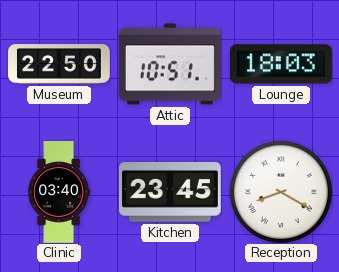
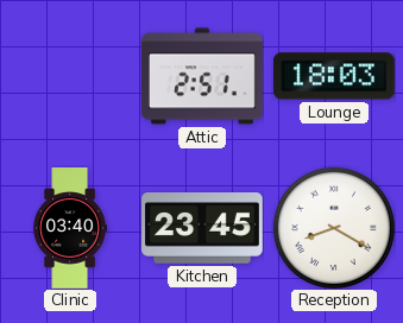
Museum: 22:50 -> none
Attic: 10:51 -> 2:51
